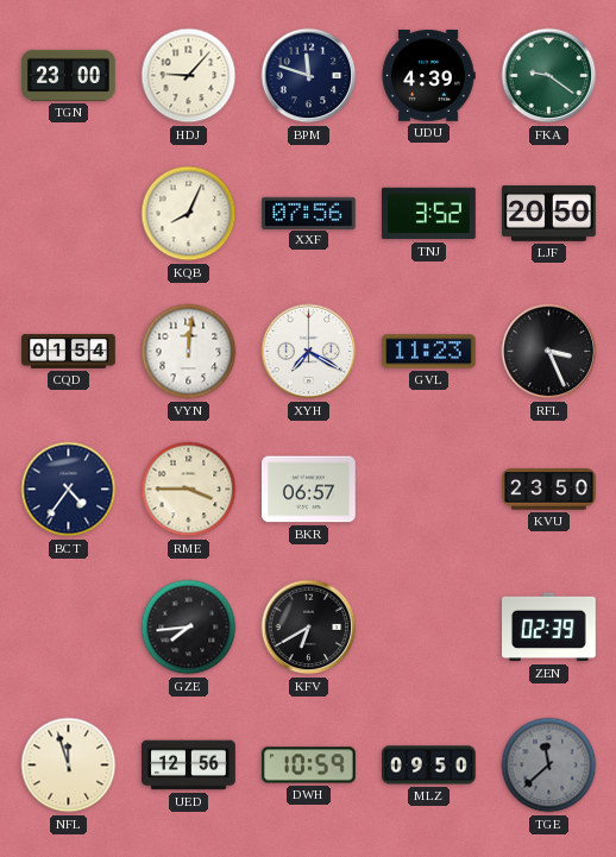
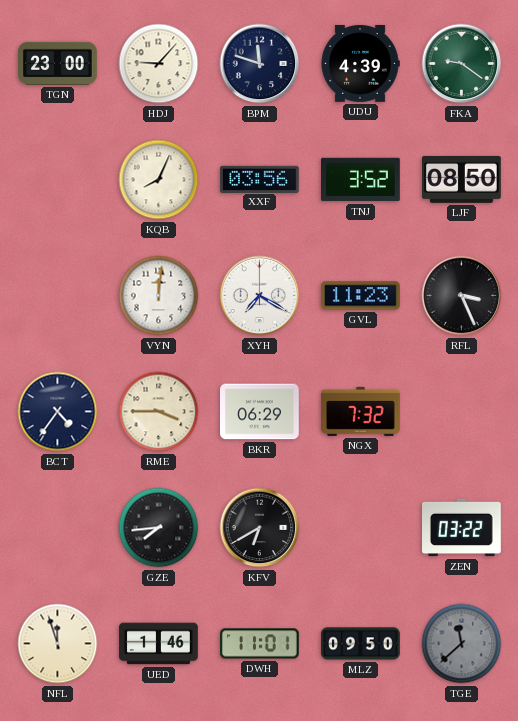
XXF: 07:56 -> 03:56
LJF: 20:50 -> 08:50
CQD: 01:54 -> none
BKR: 06:57 -> 06:29
NGX: none -> 7:32
KVU: 23:50 -> none
ZEN: 02:39 -> 03:22
UED: 12:56 -> 1:46
DWH: 10:59 -> 11:01
